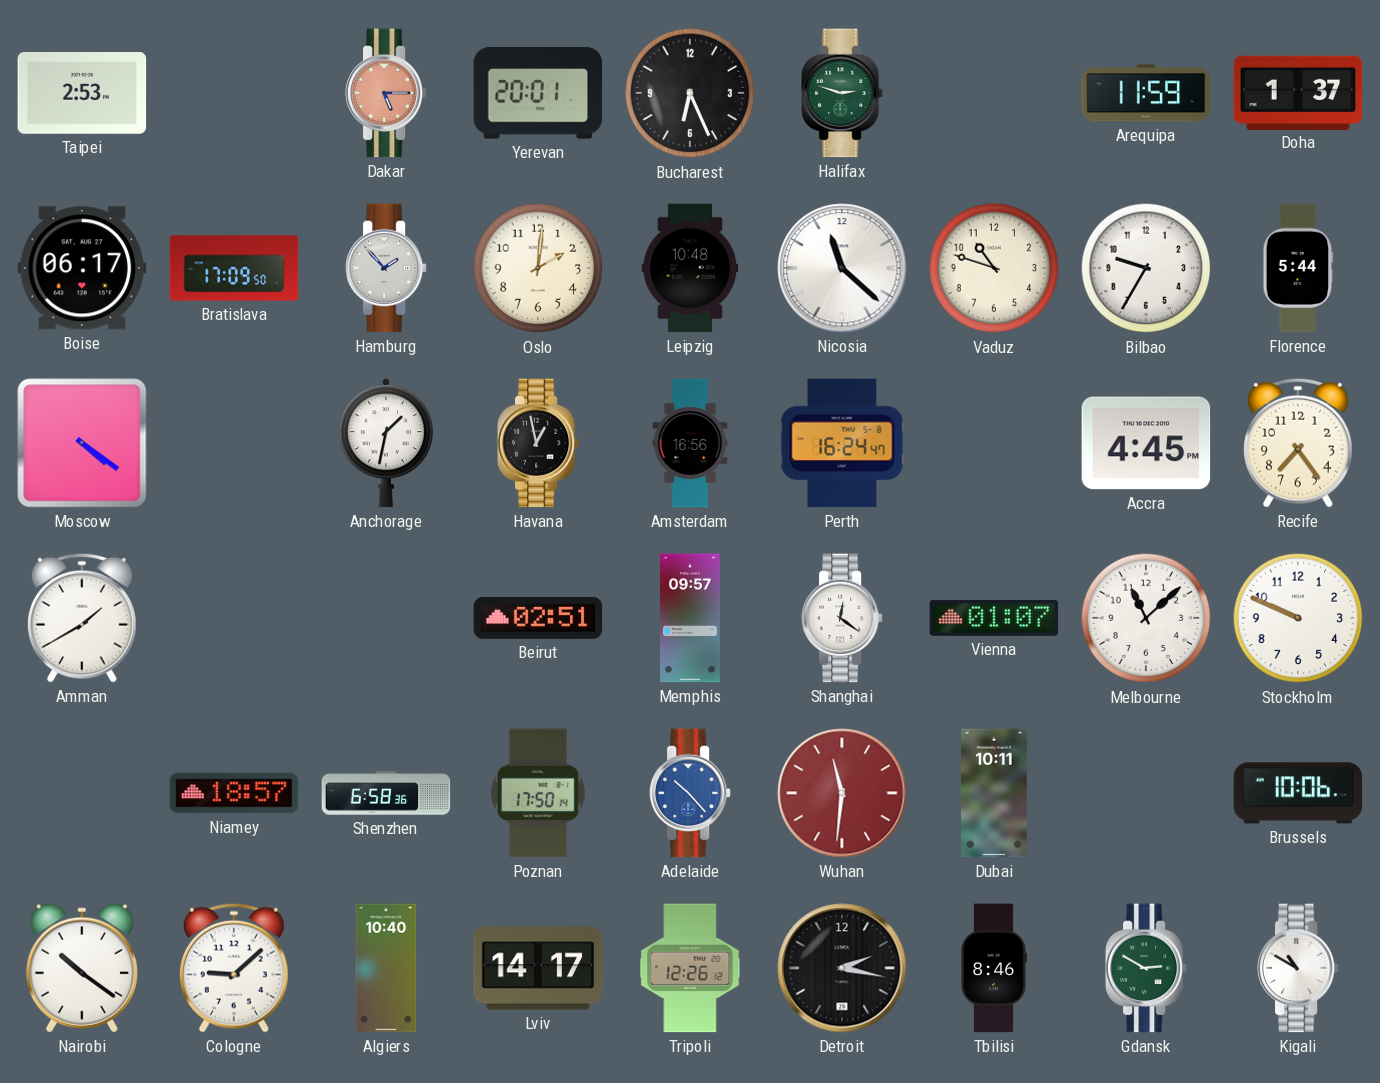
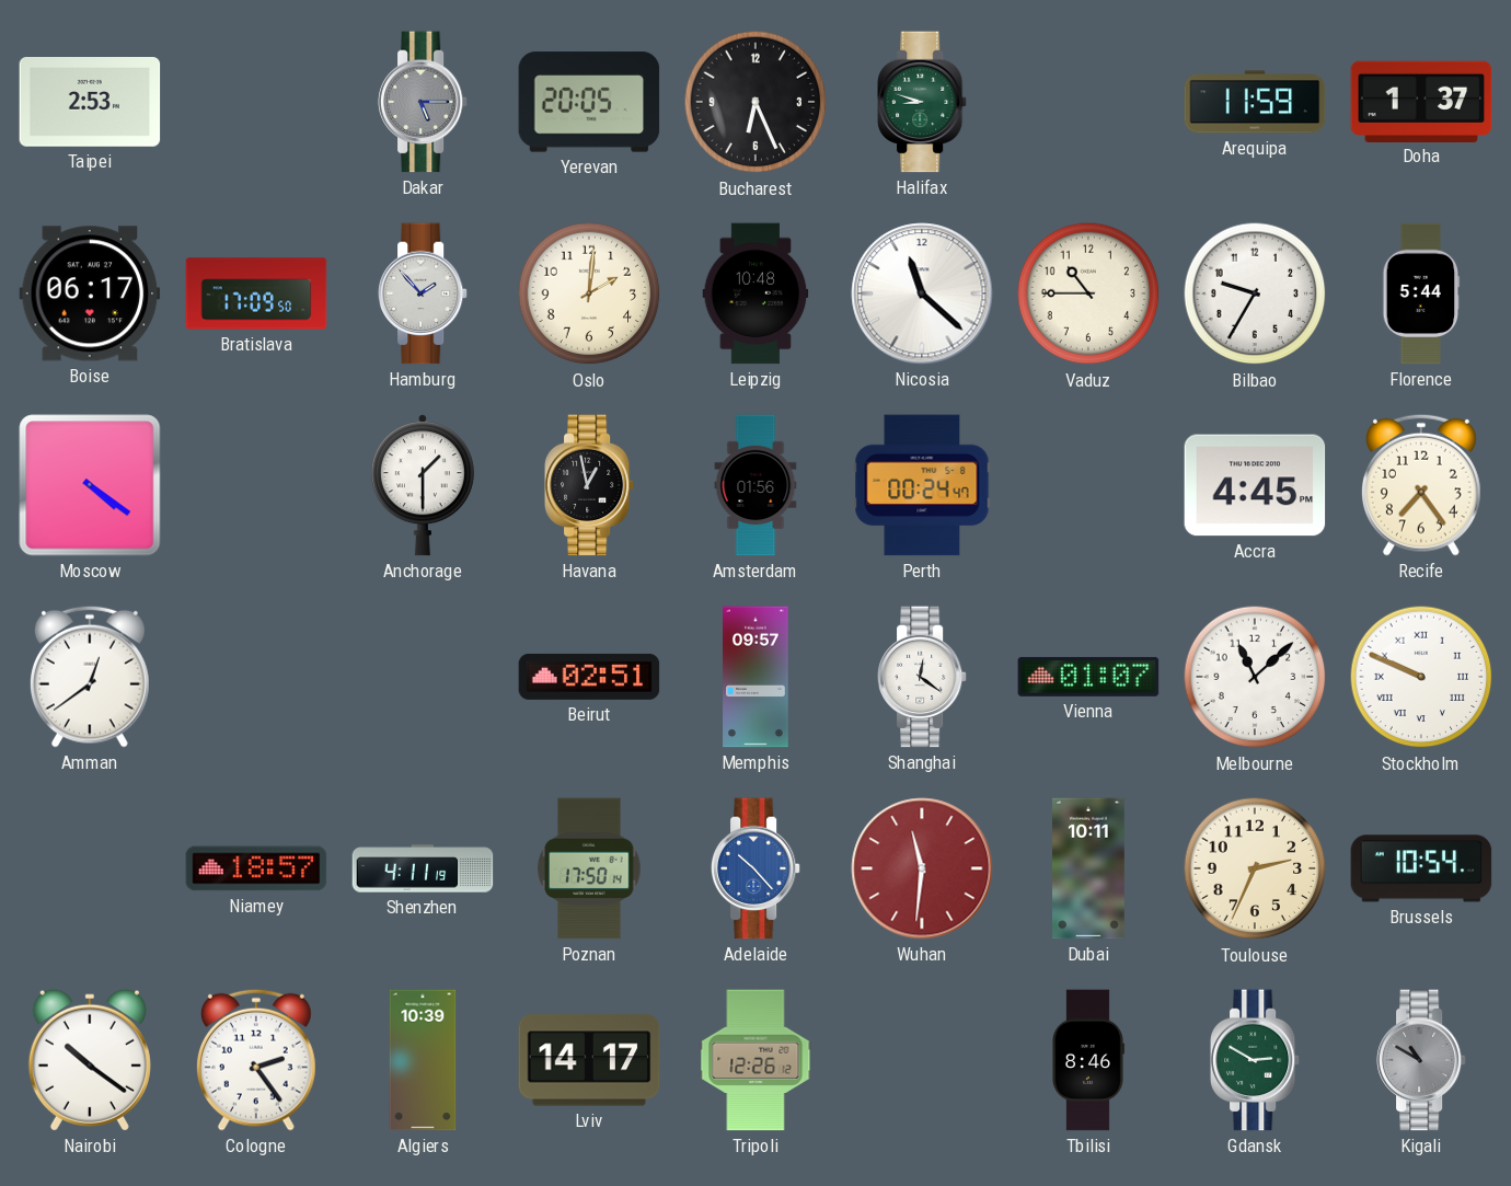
Dakar dial: salmon -> grey
Yerevan: 20:01 -> 20:05
Halifax: 2:48 -> 8:48
Vaduz: 10:48 -> 10:45
Anchorage: 1:32 -> 1:30
Amsterdam: 16:56 -> 01:56
Perth: 16:24 -> 00:24
Amman: 1:40 -> 12:39
Stockholm numerals: Arabic -> Roman
Shenzhen: 6:58 -> 4:11
Toulouse: none -> 2:34
Brussels: 10:06 -> 10:54
Cologne: 9:08 -> 2:24
Algiers: 10:40 -> 10:39
Detroit: 2:17 -> none
Kigali dial: white -> grey
